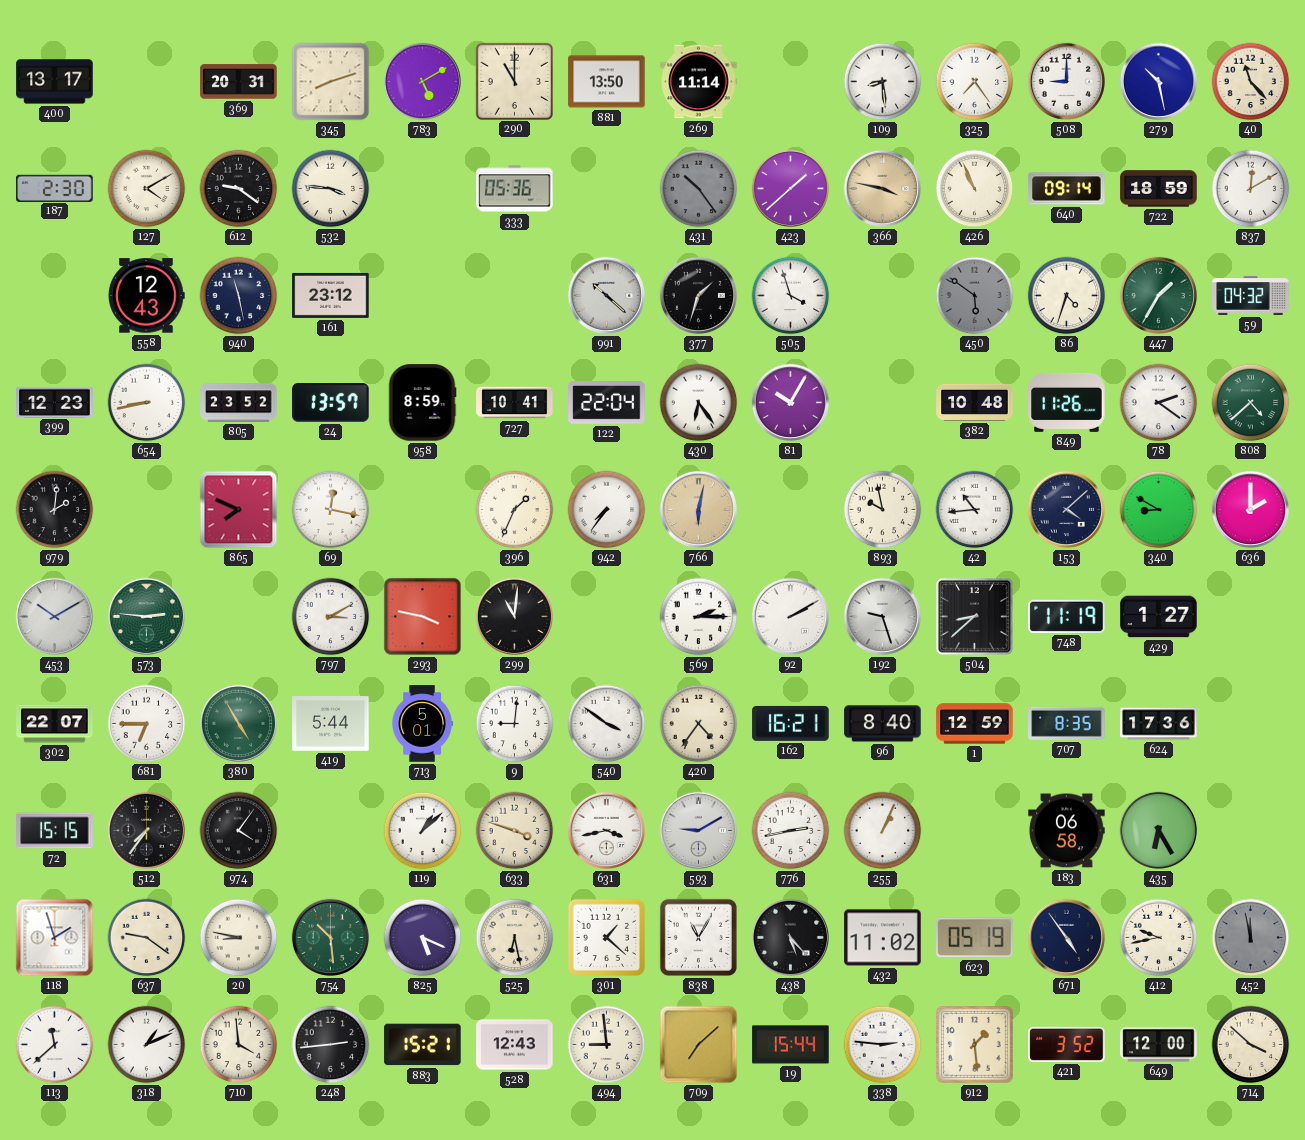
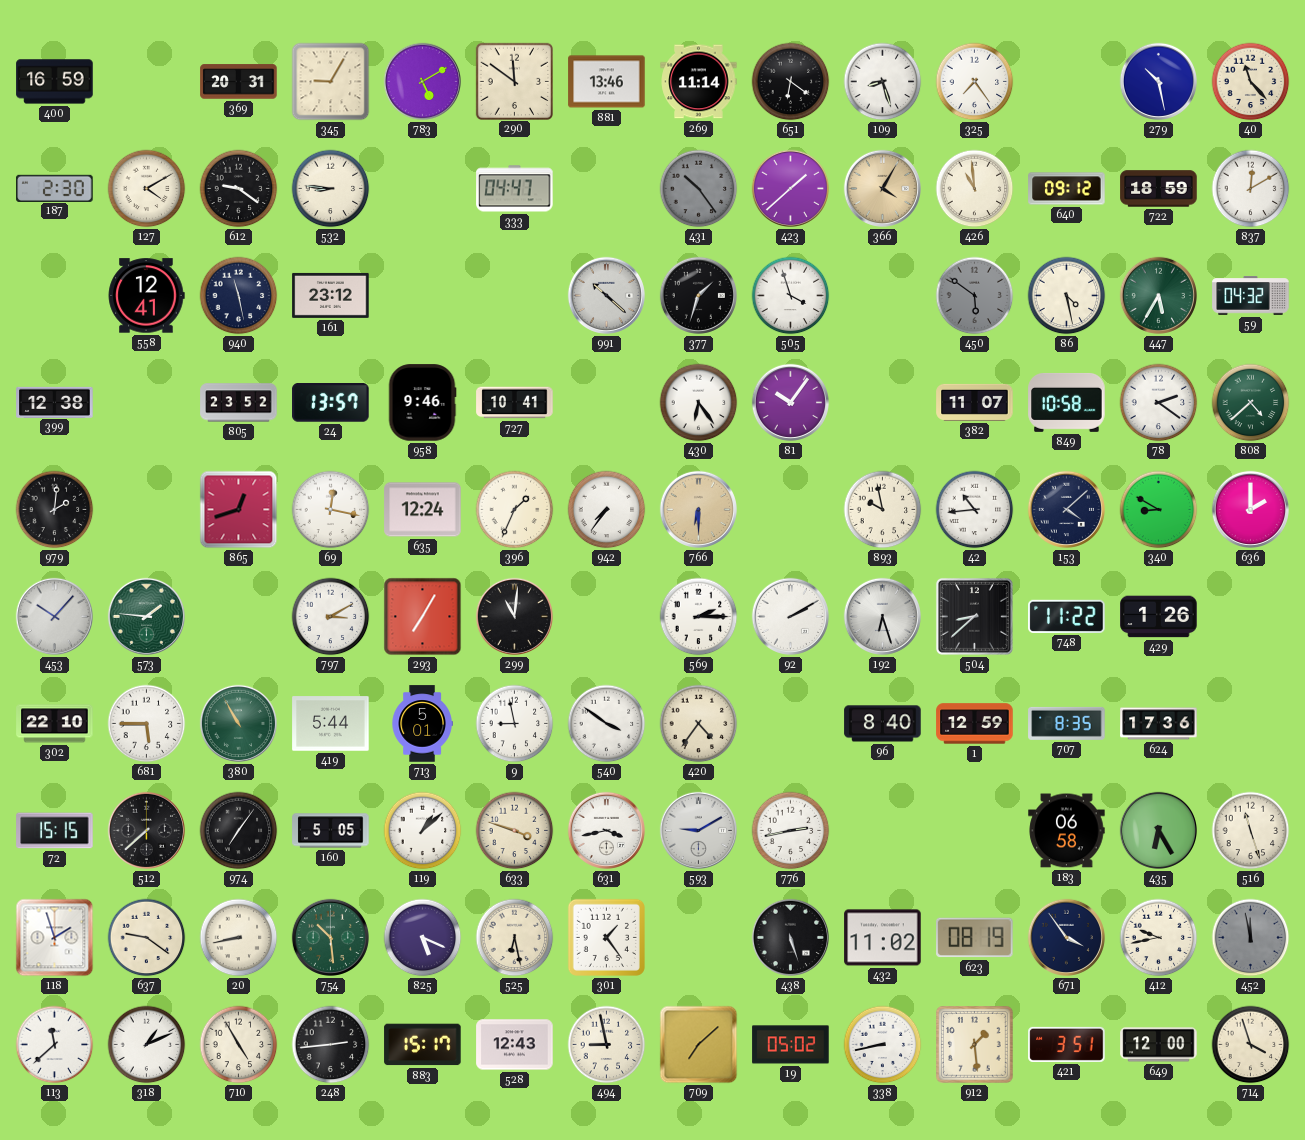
400: 13:17 -> 16:59
345: 8:12 -> 9:05
290: 11:00 -> 11:51
881: 13:50 -> 13:46
651: none -> 6:21
109: 8:29 -> 8:27
508: 9:00 -> none
532: 3:46 -> 8:46
333: 05:36 -> 04:47
366: 3:47 -> 4:05
426: 10:56 -> 10:59
640: 09:14 -> 09:12
558: 12:43 -> 12:41
86: 4:33 -> 4:28
447: 1:35 -> 5:35
399: 12:23 -> 12:38
654: 8:43 -> none
958: 8:59 -> 9:46
122: 22:04 -> none
81: 10:05 -> 10:06
382: 10:48 -> 11:07
849: 11:26 -> 10:58
865: 7:49 -> 12:42
635: none -> 12:24
766: 6:02 -> 6:30
453: 10:10 -> 10:07
573: 2:46 -> 1:46
293: 3:47 -> 7:05
192: 9:27 -> 6:27
748: 11:19 -> 11:22
429: 1:27 -> 1:26
302: 22:07 -> 22:10
681: 6:45 -> 5:45
380: 4:55 -> 10:55
9: 9:01 -> 8:58
162: 16:21 -> none
512: 7:36 -> 7:38
974: 4:06 -> 7:06
160: none -> 5:05
255: 1:04 -> none
516: none -> 11:27
20: 8:47 -> 8:43
301: 1:22 -> 1:24
838: 11:05 -> none
438: 5:23 -> 5:27
623: 05:19 -> 08:19
671: 4:54 -> 3:54
710: 3:59 -> 4:55
883: 15:21 -> 15:17
494: 8:59 -> 8:58
19: 15:44 -> 05:02
338: 2:46 -> 8:43
421: 3:52 -> 3:51
714: 3:52 -> 3:57
